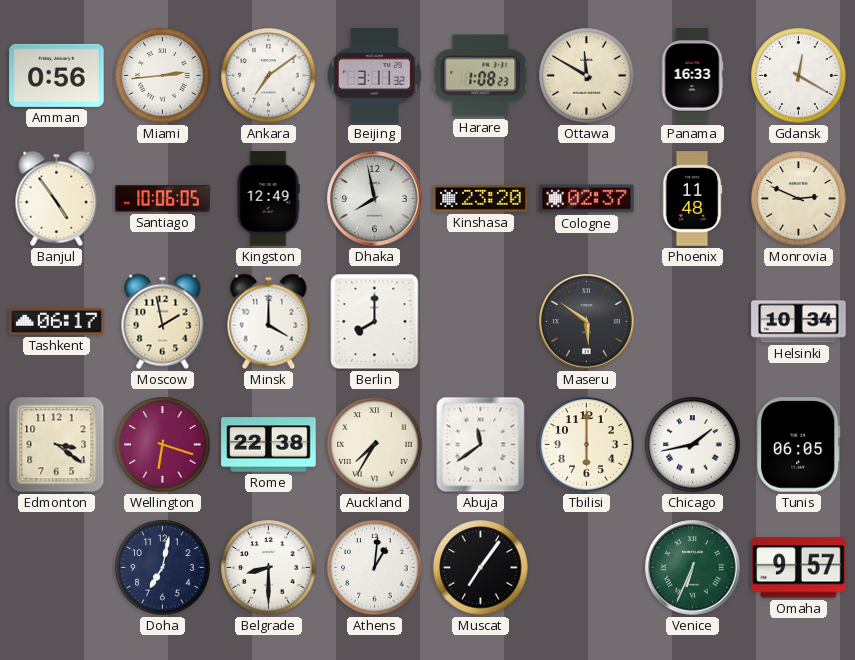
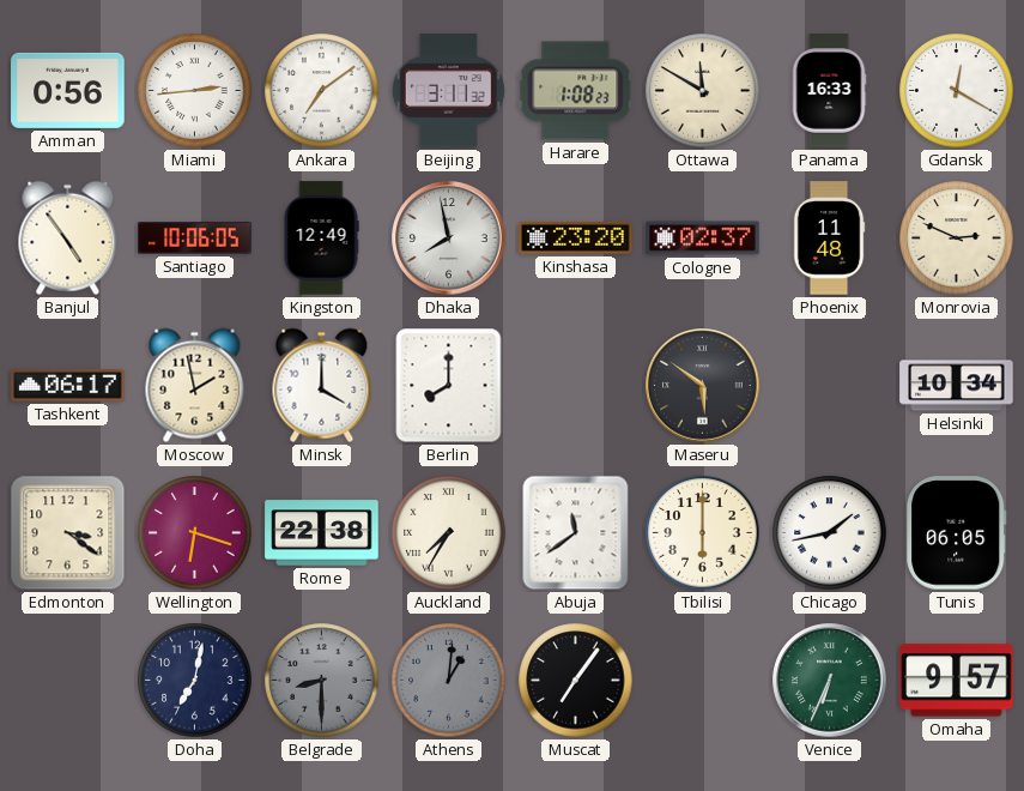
Belgrade dial: white -> grey
Athens dial: white -> grey
